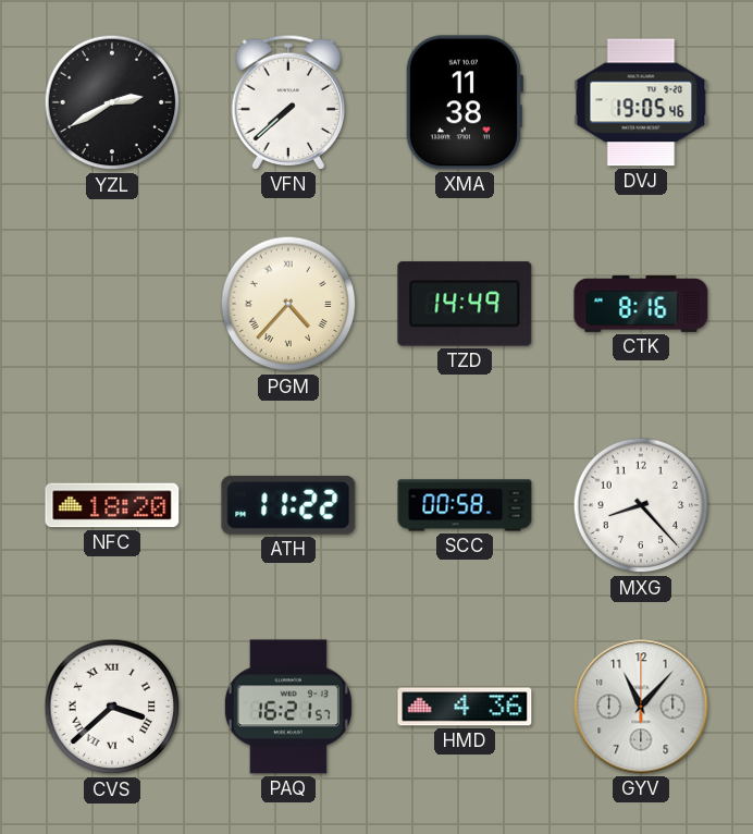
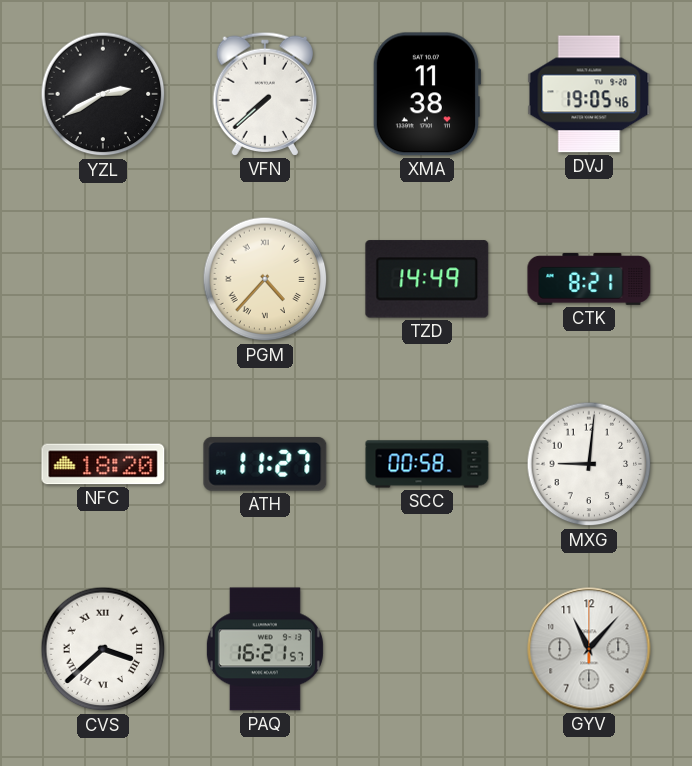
CTK: 8:16 -> 8:21
ATH: 11:22 -> 11:27
MXG: 8:23 -> 9:01
HMD: 4:36 -> none
